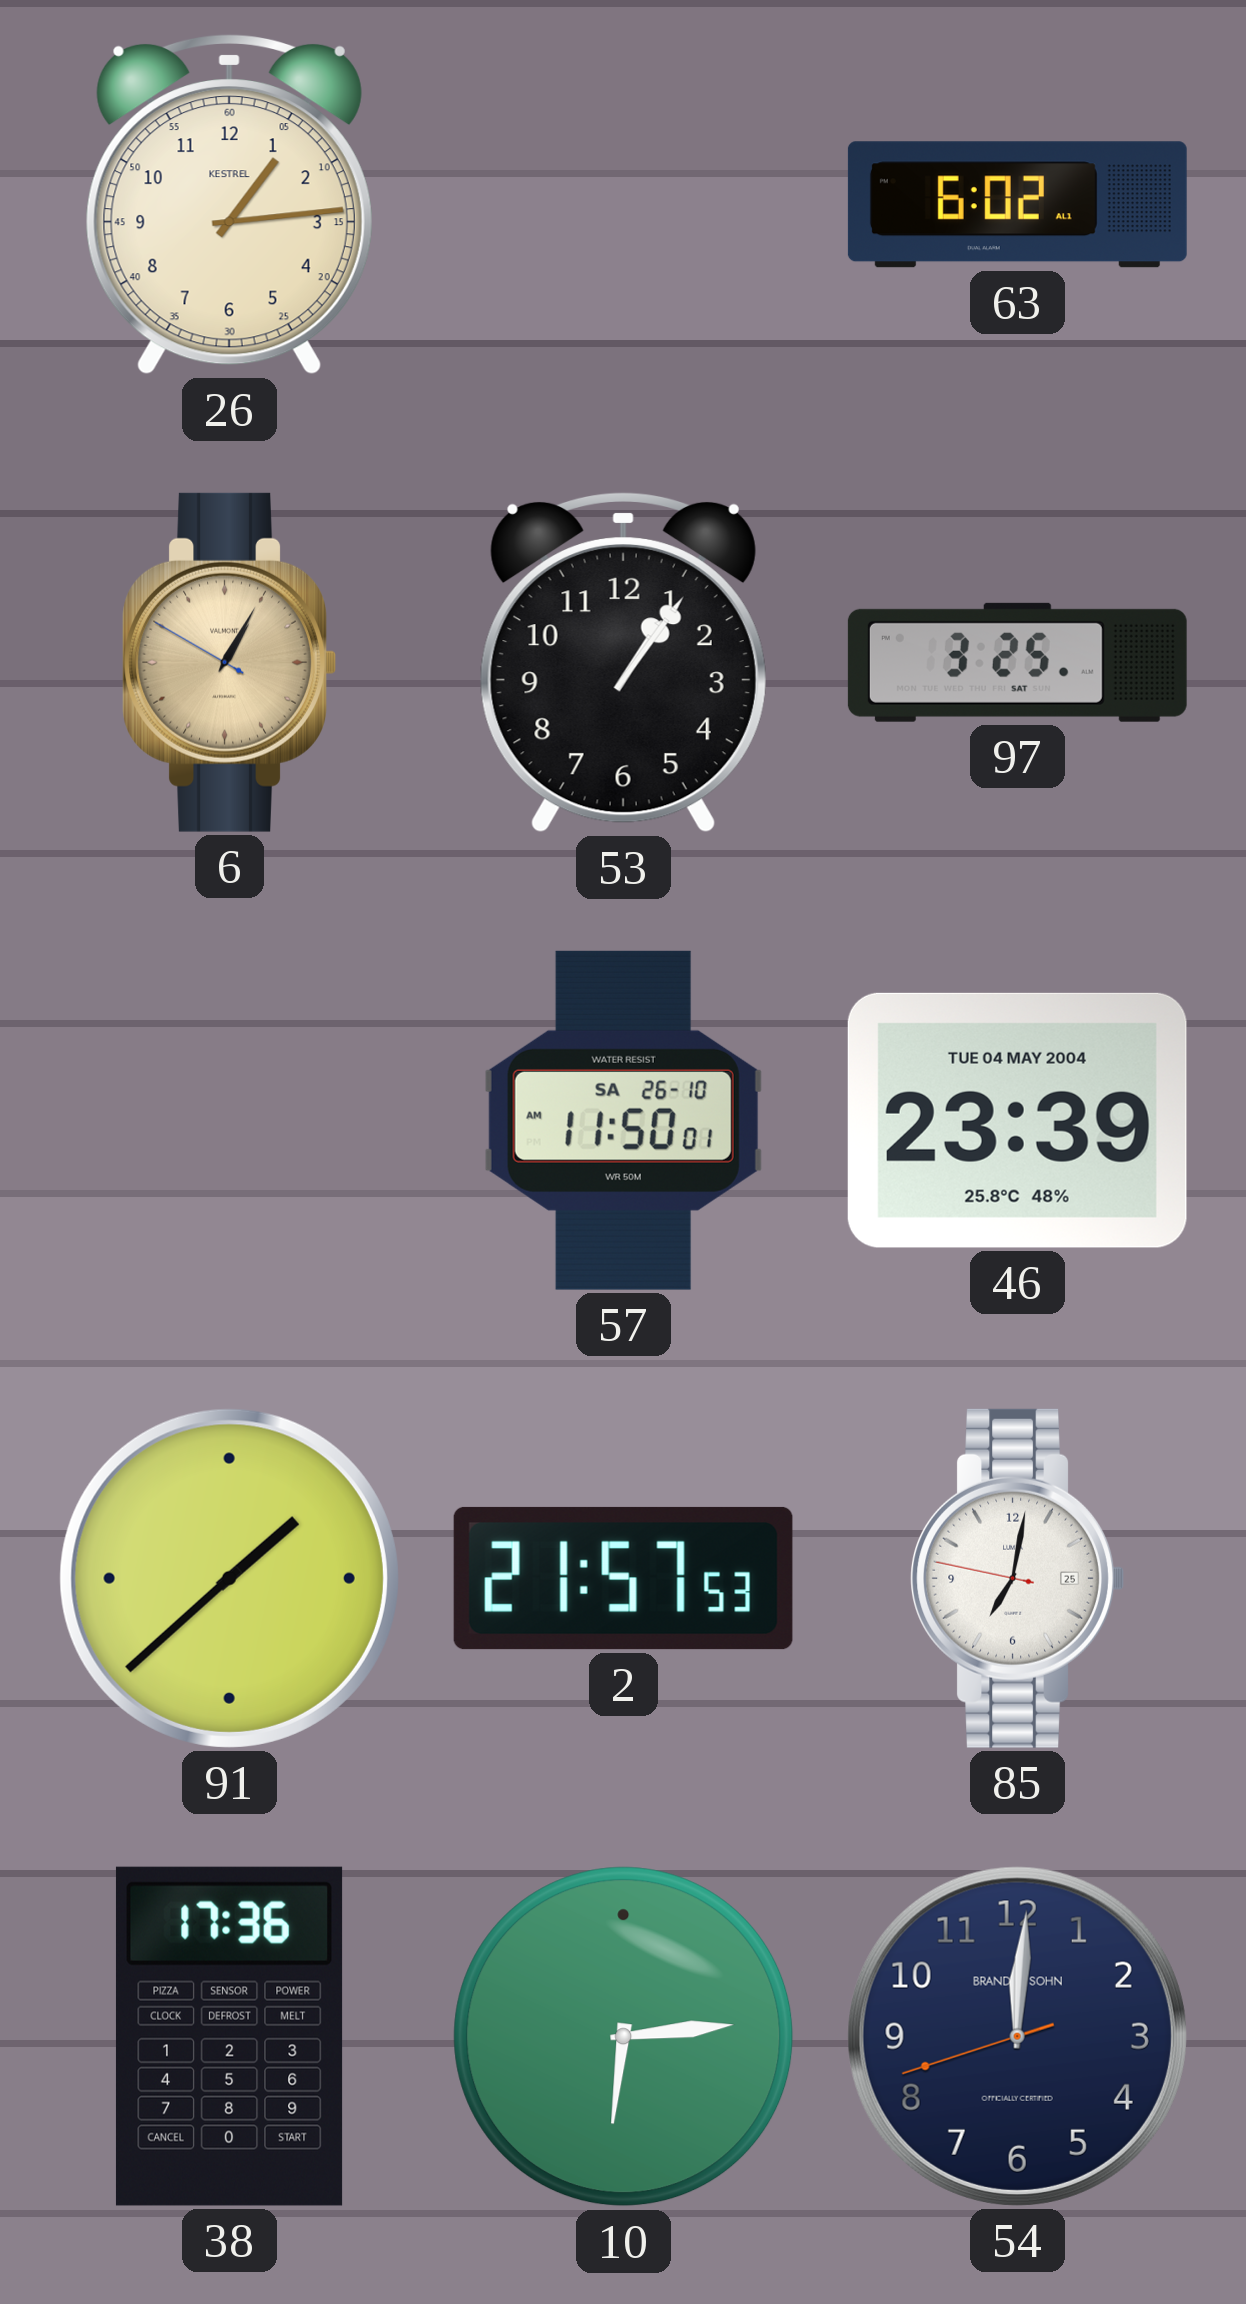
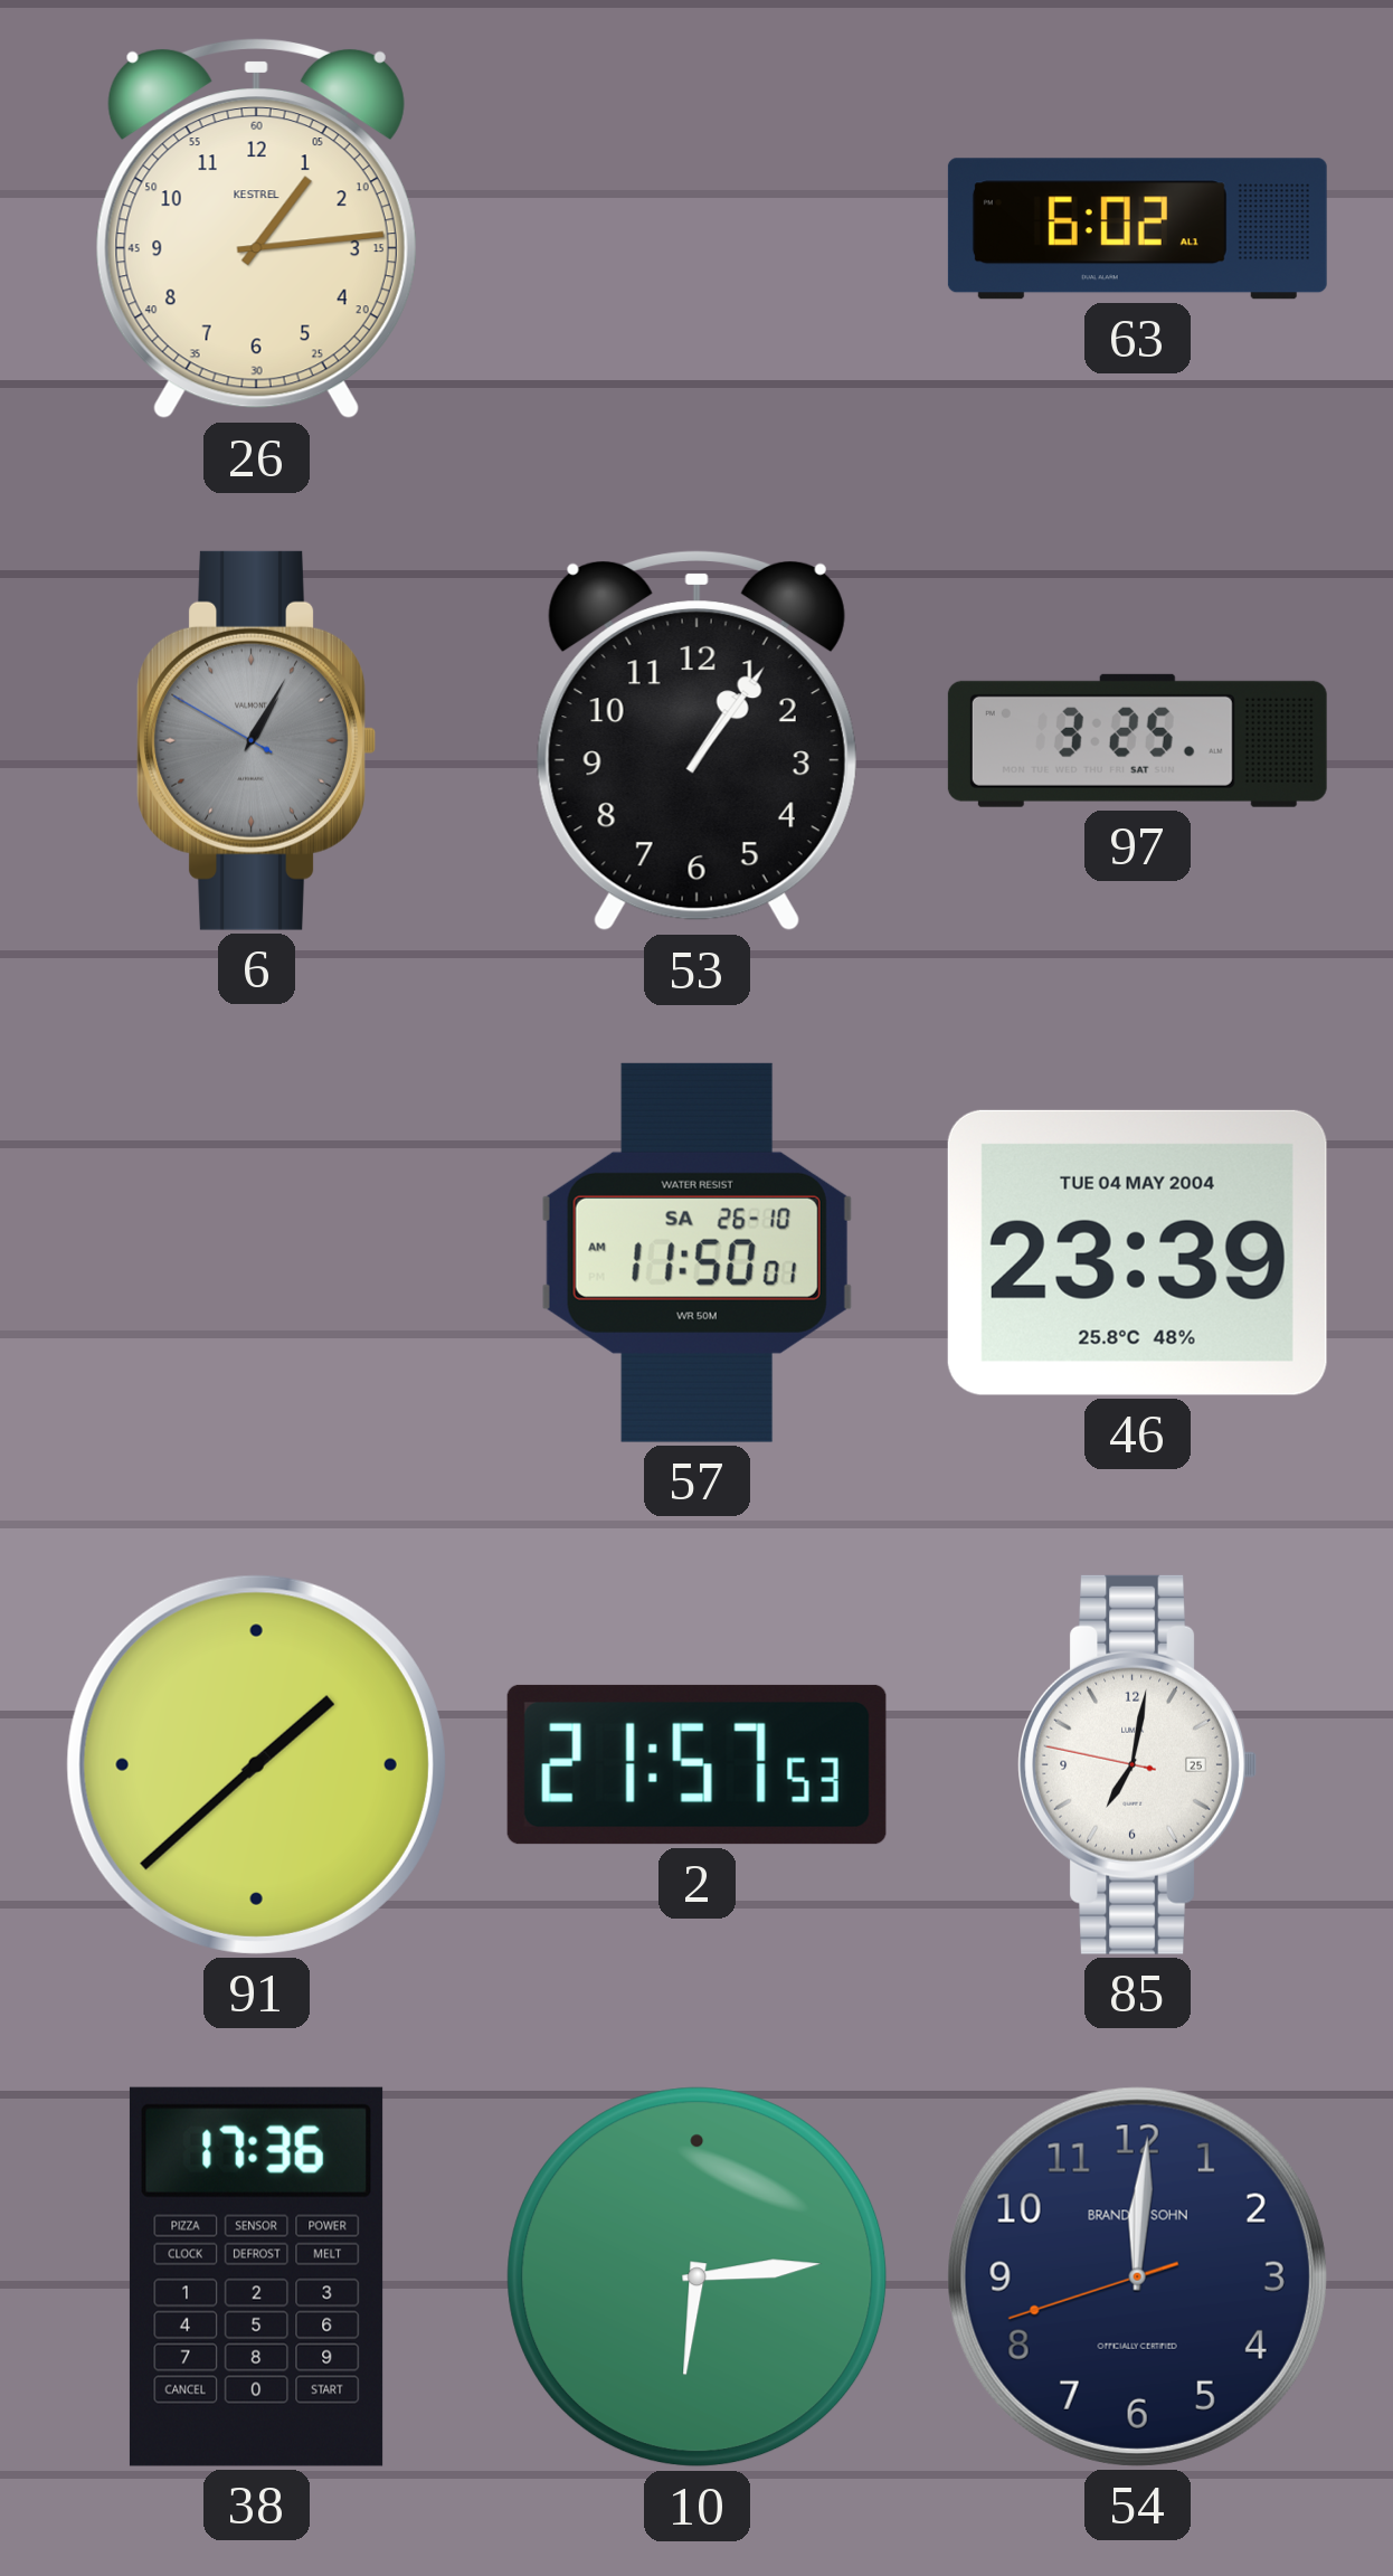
6 dial: champagne -> grey
